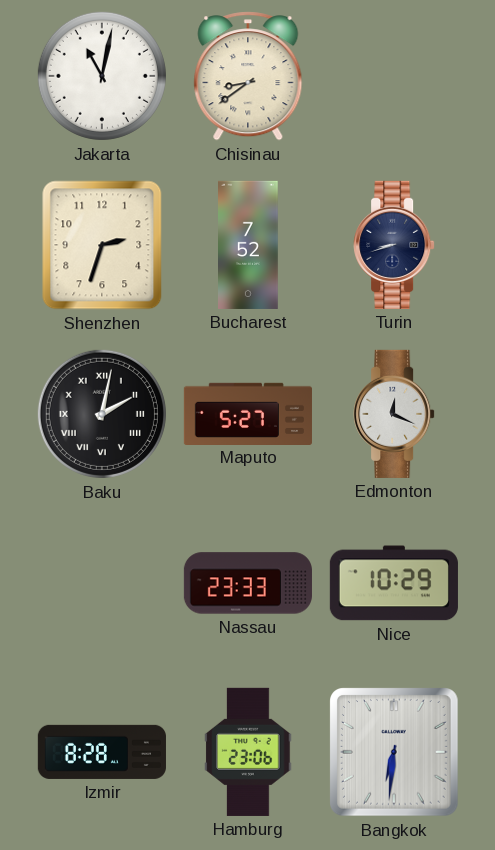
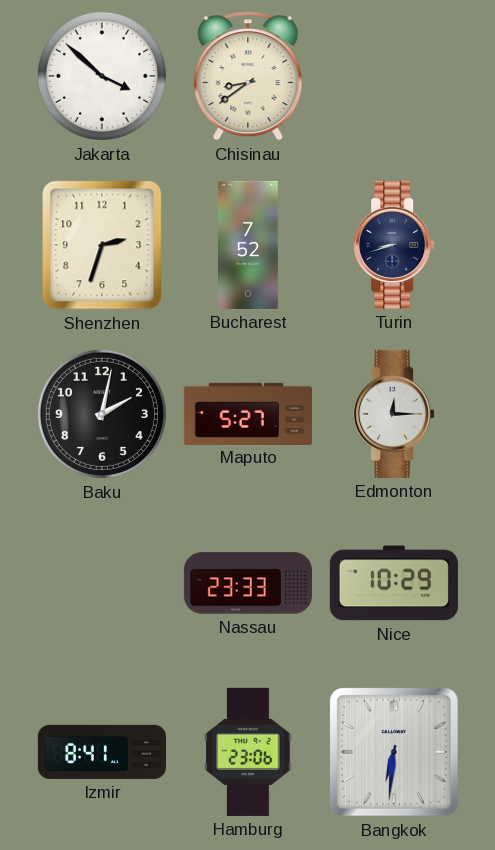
Jakarta: 11:02 -> 3:52
Baku numerals: Roman -> Arabic
Edmonton: 12:19 -> 12:15
Izmir: 8:28 -> 8:41
